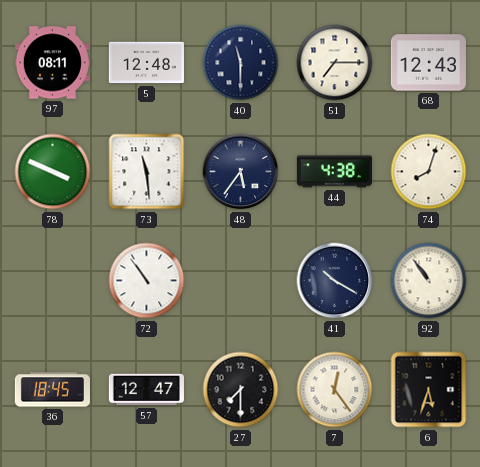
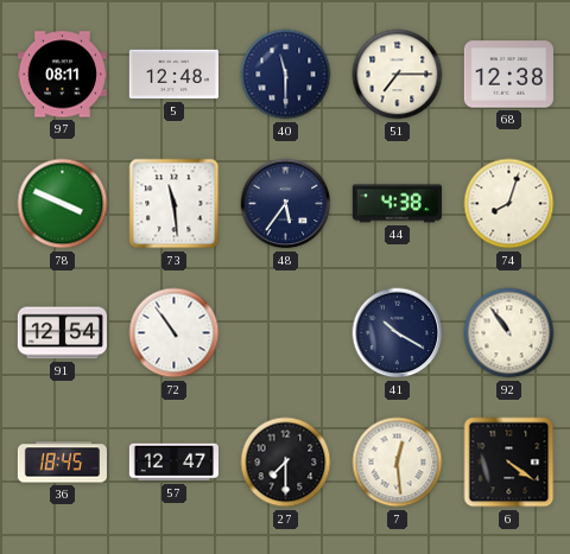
68: 12:43 -> 12:38
91: none -> 12:54
7: 12:24 -> 12:29
6: 5:33 -> 4:21
